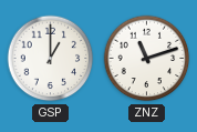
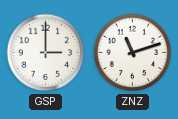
GSP: 1:00 -> 3:00
